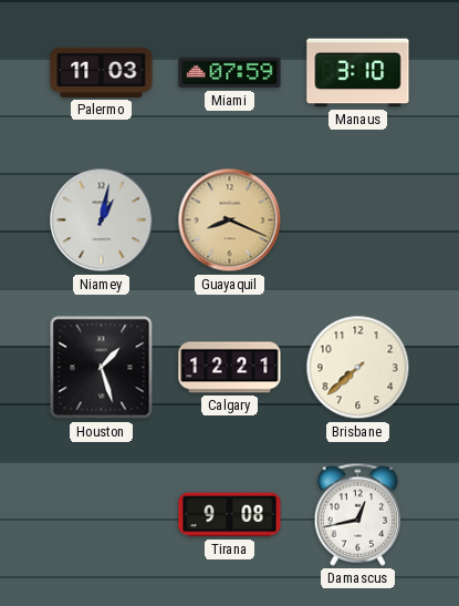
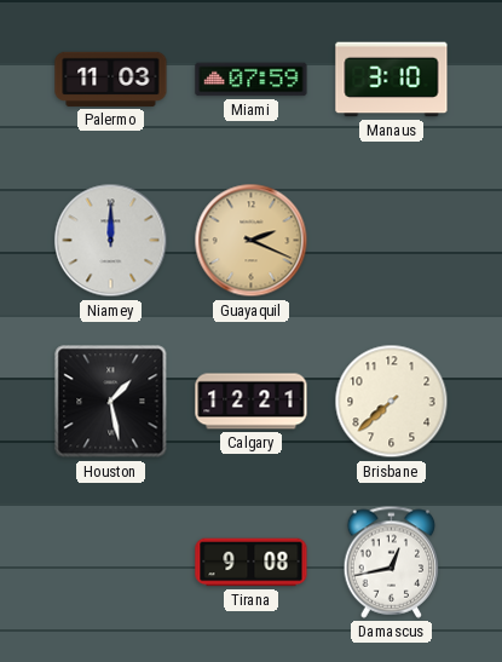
Niamey: 1:02 -> 12:00
Guayaquil: 8:19 -> 2:19
Houston: 1:27 -> 1:28
